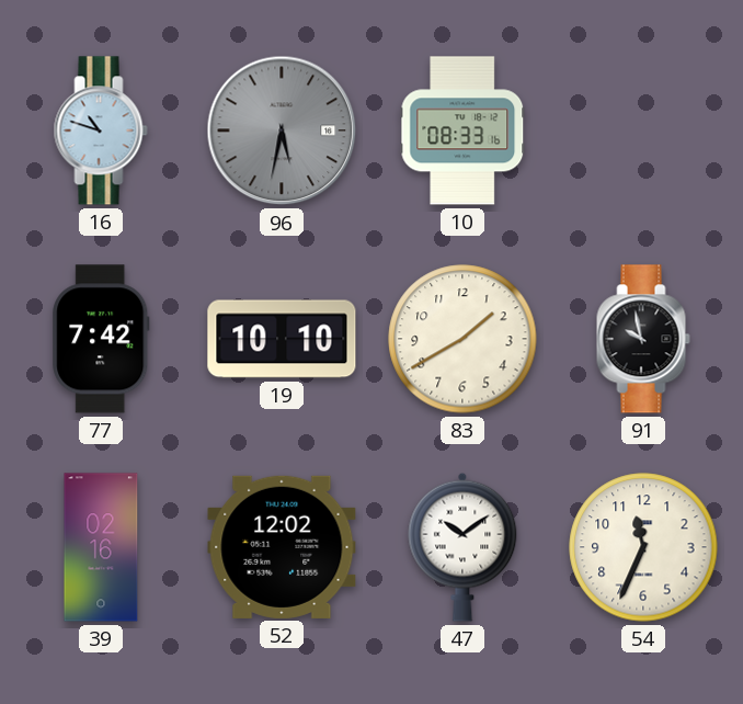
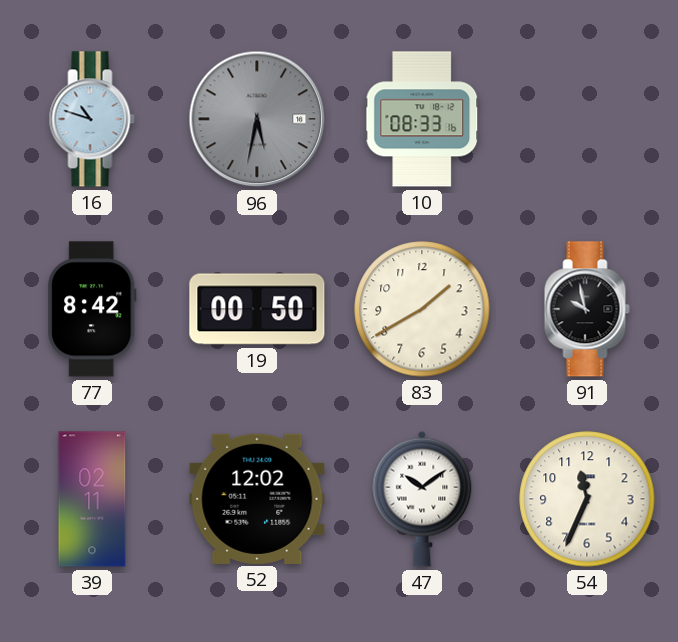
77: 7:42 -> 8:42
19: 10:10 -> 00:50
39: 02:16 -> 02:11
